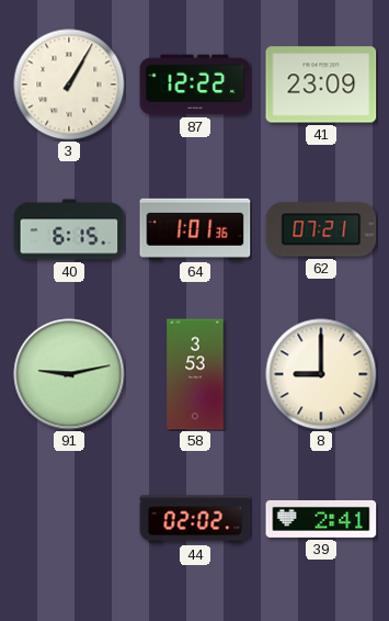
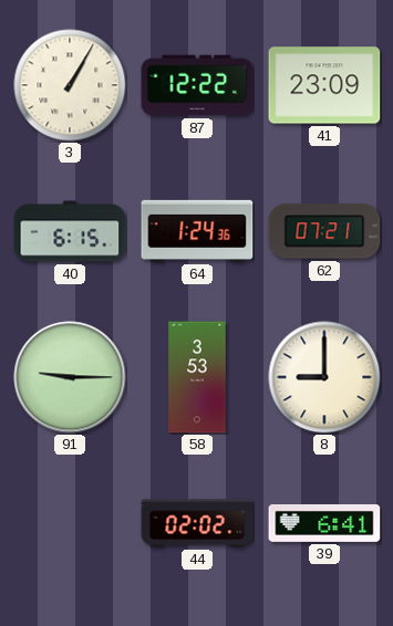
64: 1:01 -> 1:24
91: 9:13 -> 9:15
39: 2:41 -> 6:41
